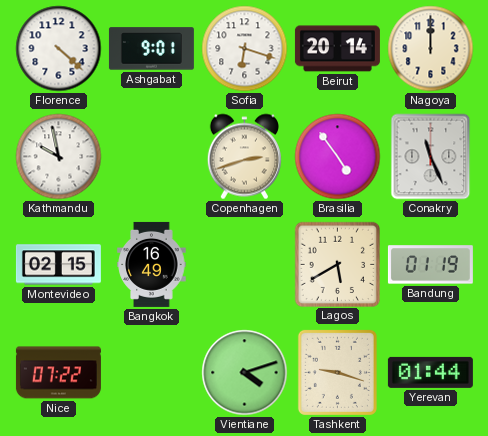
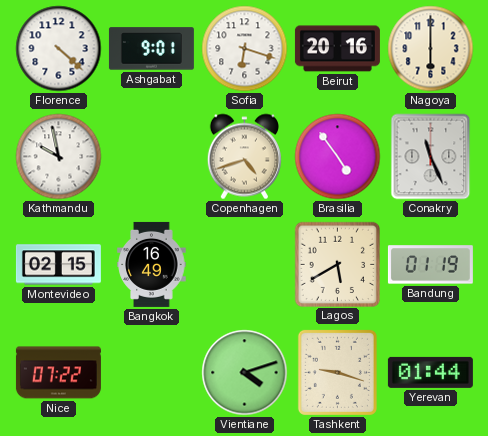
Beirut: 20:14 -> 20:16
Nagoya: 12:00 -> 6:00
Copenhagen: 2:42 -> 4:42
